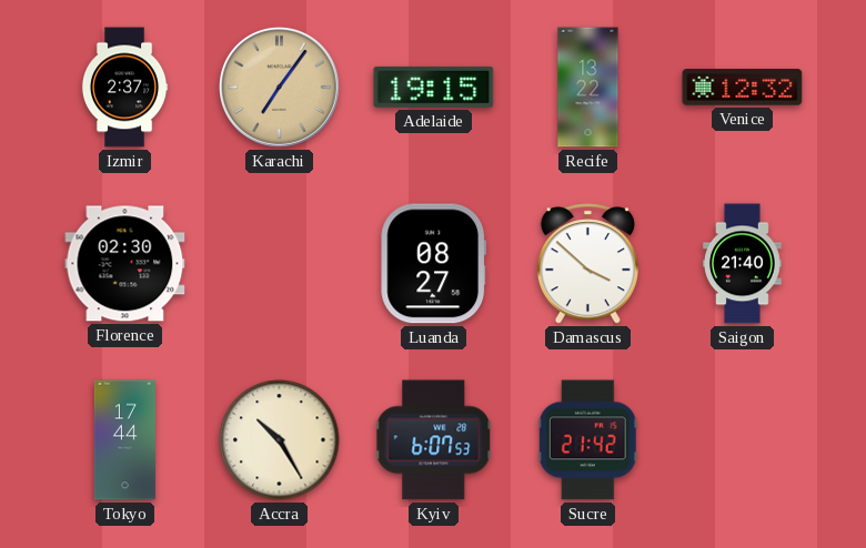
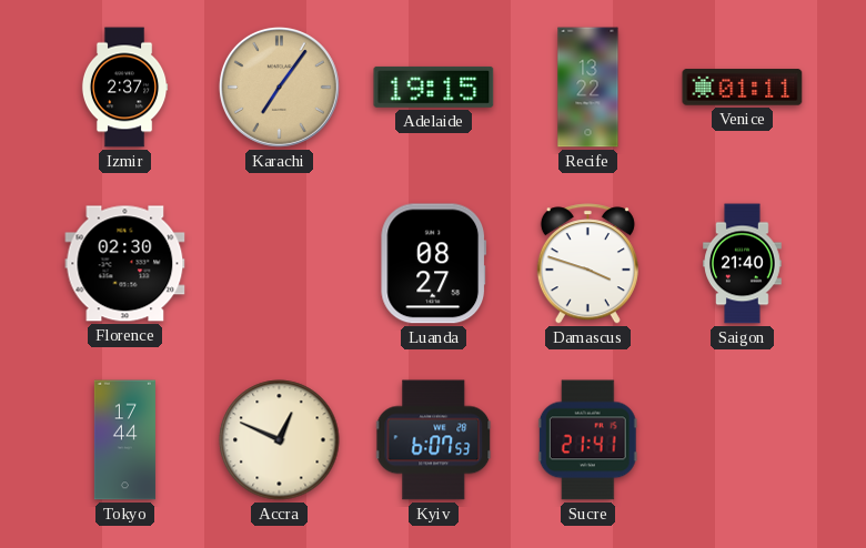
Venice: 12:32 -> 01:11
Damascus: 3:52 -> 3:48
Accra: 10:25 -> 12:49
Sucre: 21:42 -> 21:41
